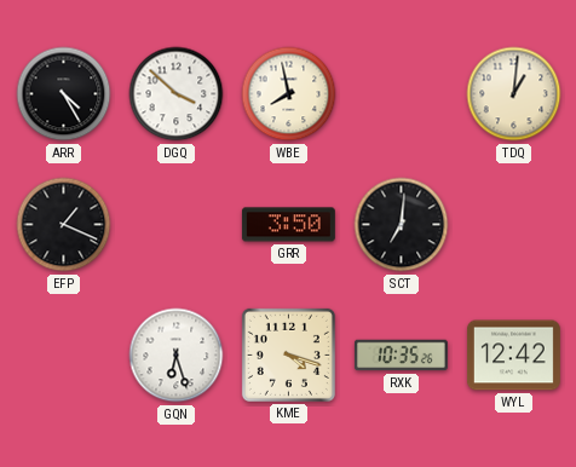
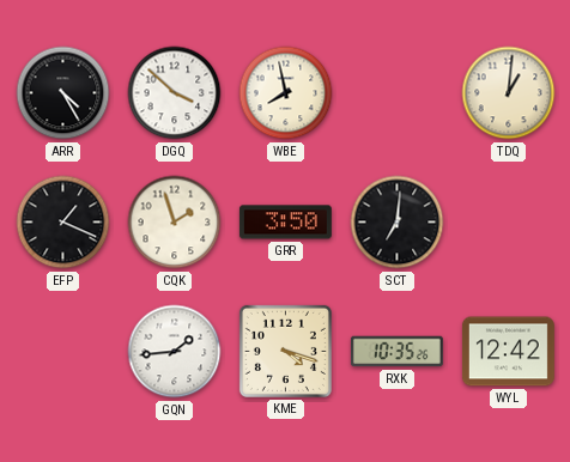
CQK: none -> 1:57
GQN: 6:27 -> 1:44
